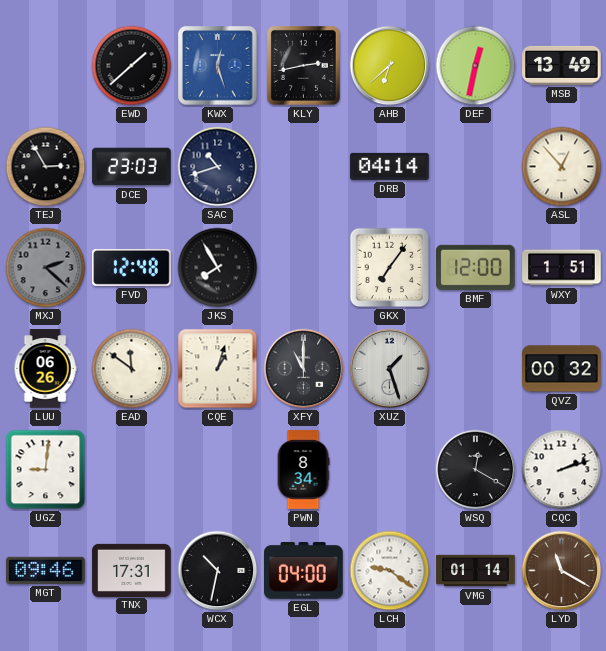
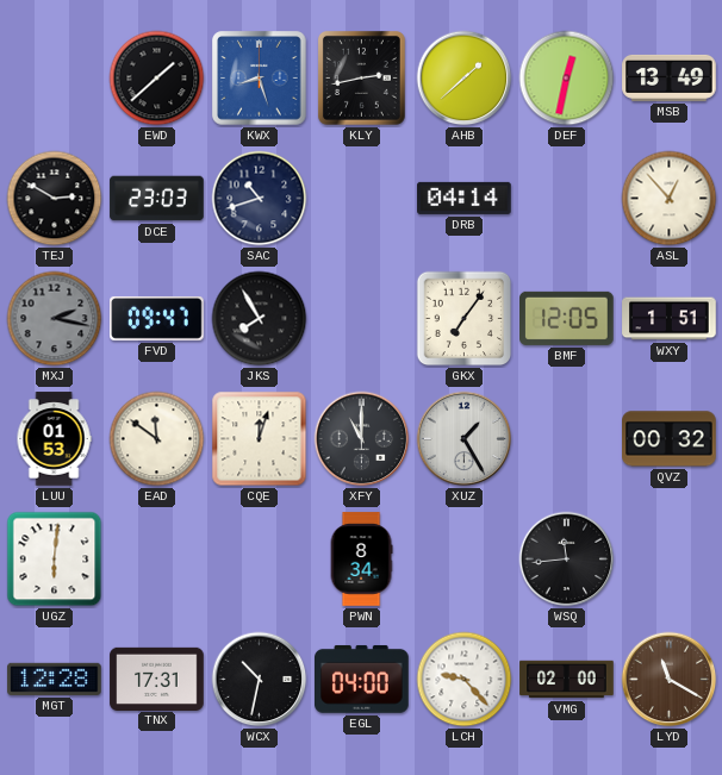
KWX: 12:27 -> 8:27
AHB: 6:38 -> 1:38
TEJ: 2:55 -> 2:50
MXJ: 2:22 -> 2:17
FVD: 12:48 -> 09:47
BMF: 12:00 -> 12:05
LUU: 06:26 -> 01:53
CQE: 1:03 -> 12:03
XUZ: 1:27 -> 1:25
UGZ: 9:01 -> 6:01
WSQ: 12:20 -> 11:44
CQC: 2:12 -> none
MGT: 09:46 -> 12:28
LCH: 9:21 -> 9:23
VMG: 01:14 -> 02:00
